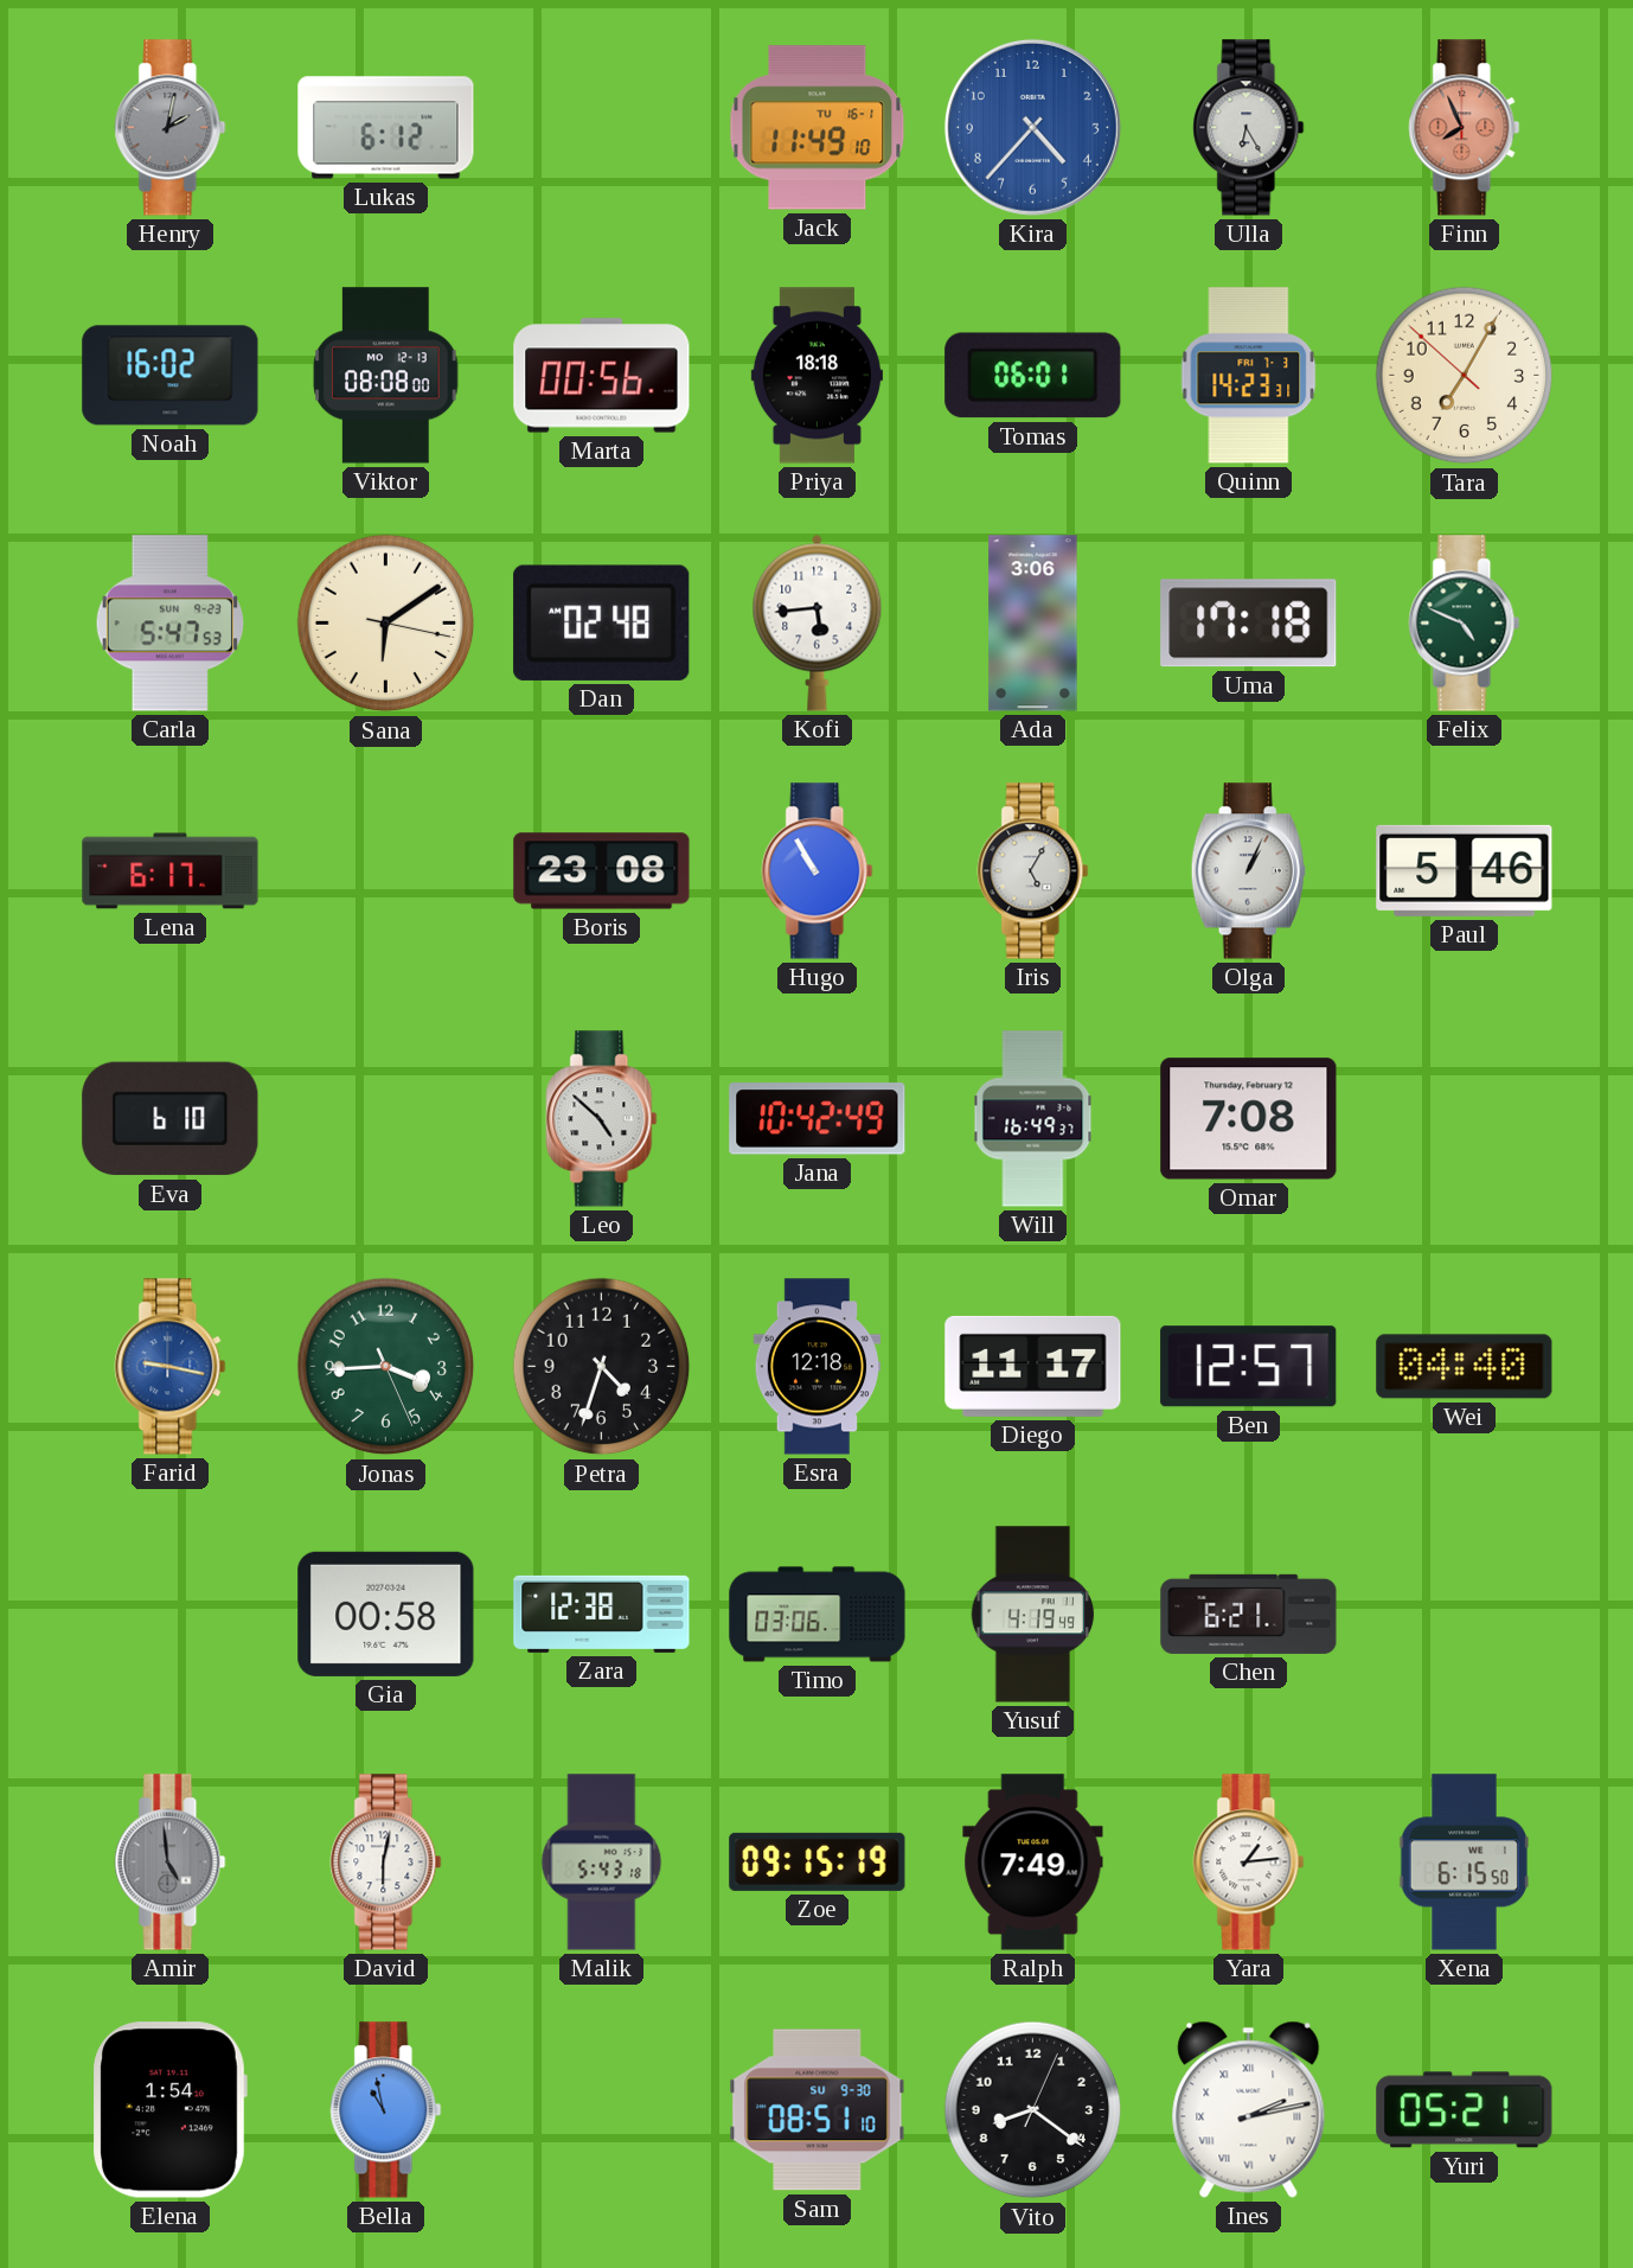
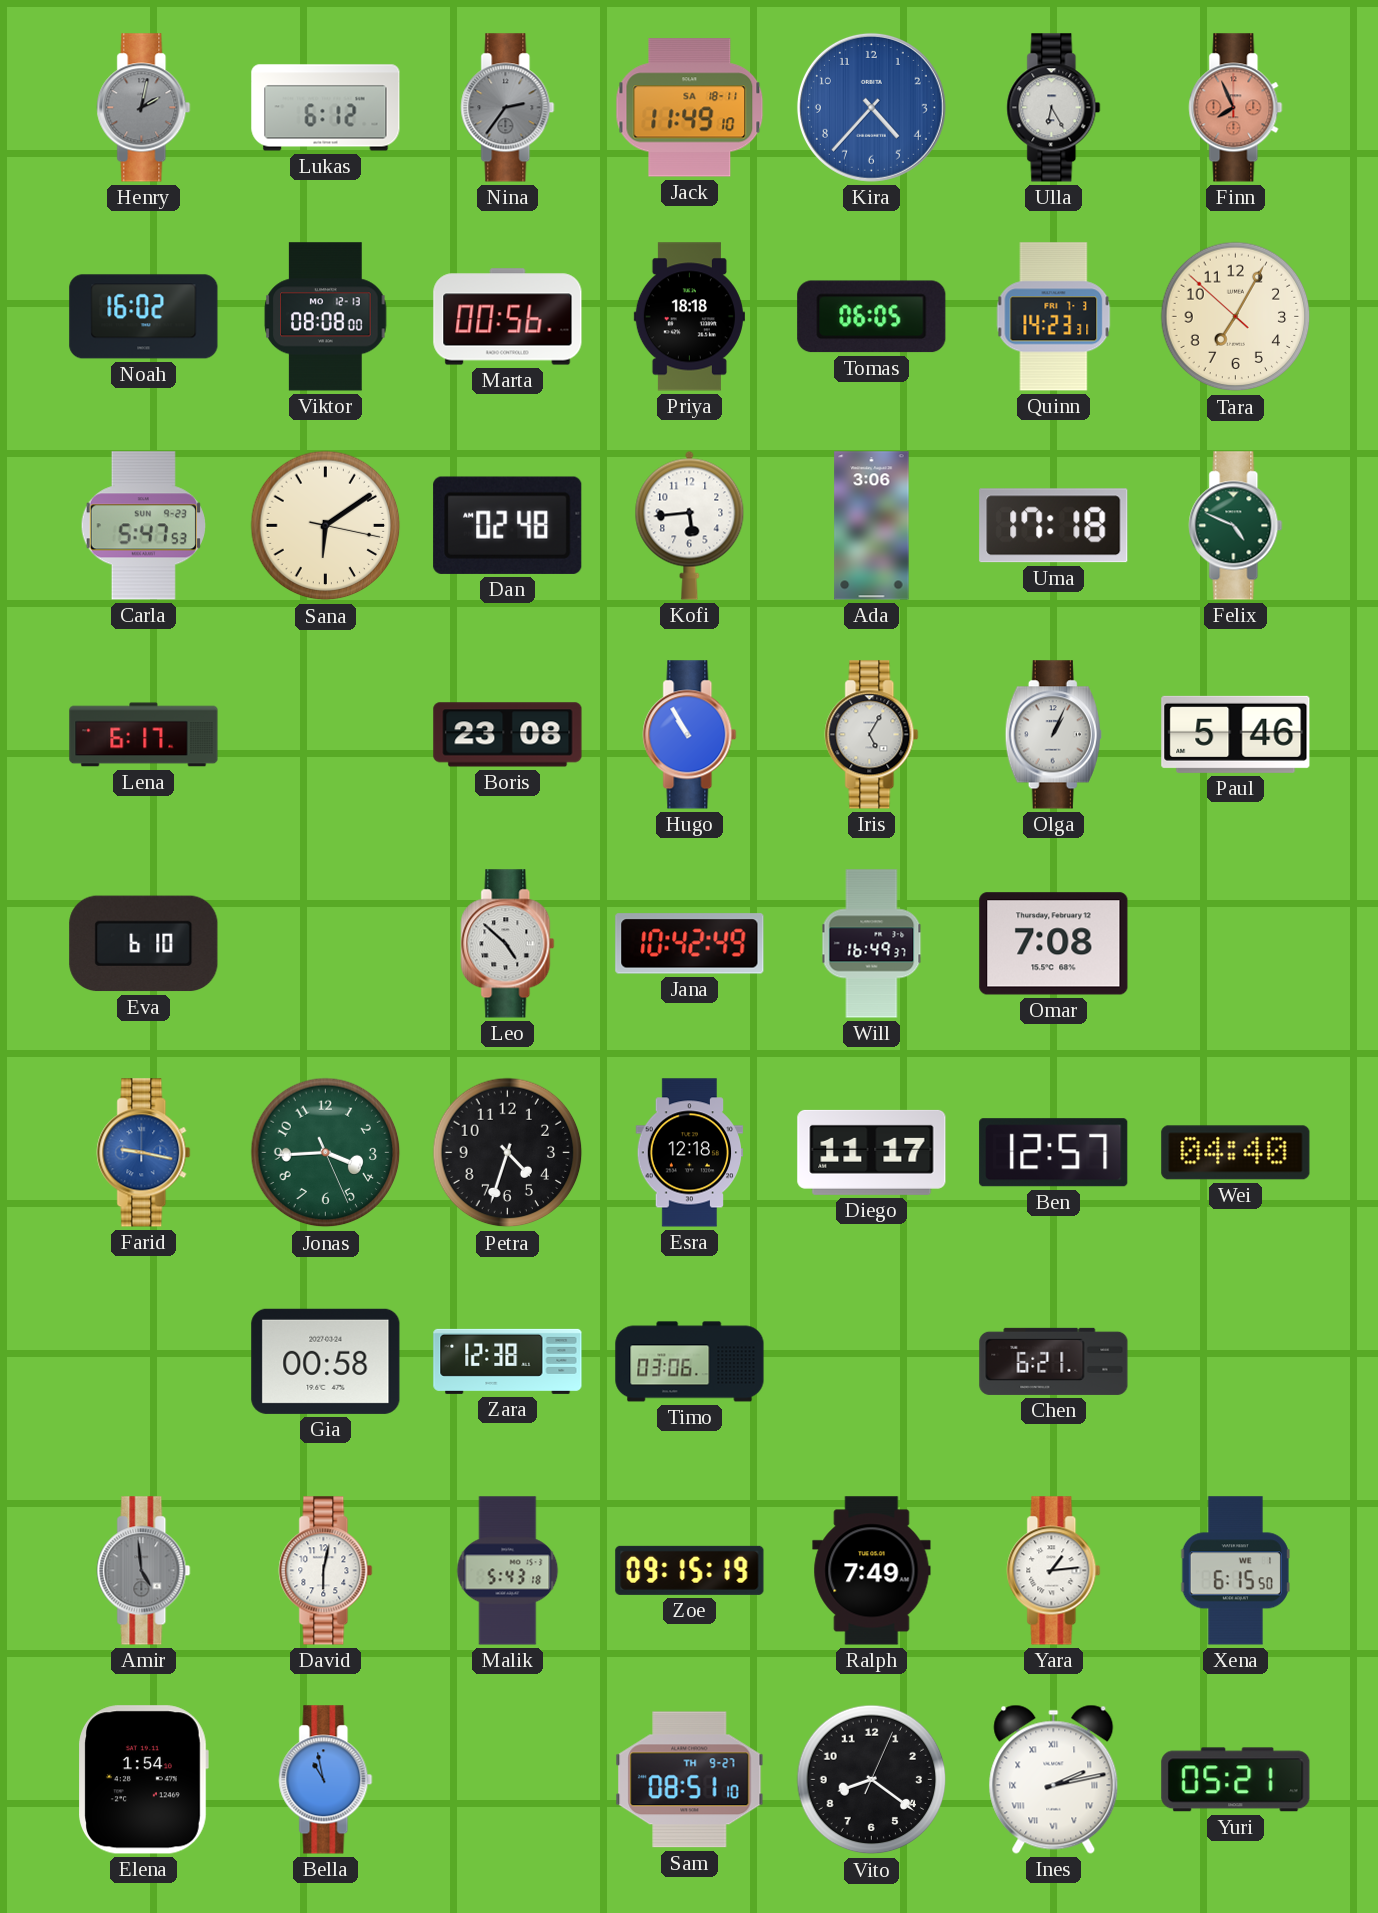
Nina: none -> 2:36
Jack date: TU 16-1 -> SA 18-11
Tomas: 06:01 -> 06:05
Yusuf: 4:19 -> none
Sam date: SU 9-30 -> TH 9-27
